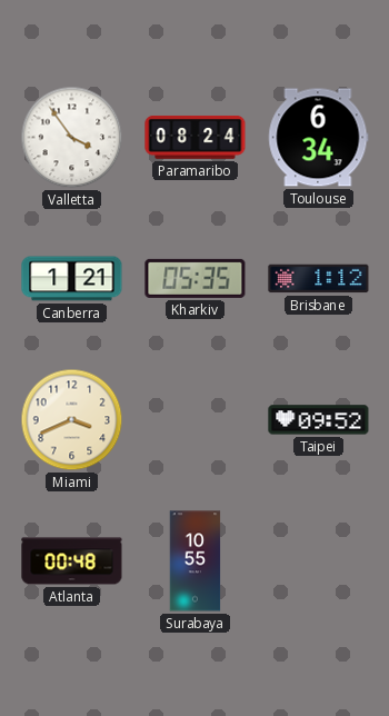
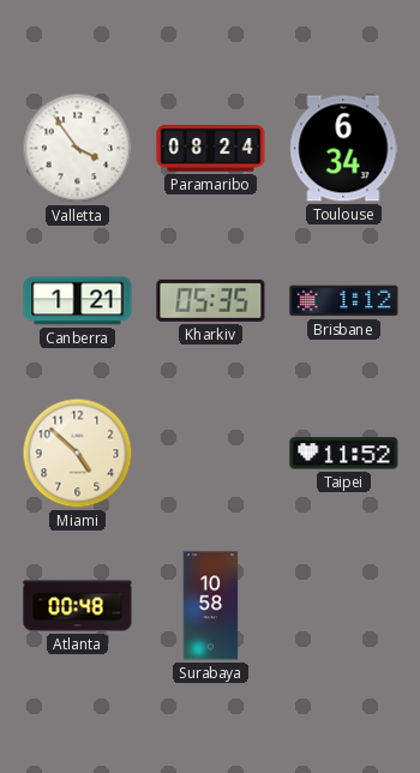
Miami: 3:41 -> 4:52
Taipei: 09:52 -> 11:52
Surabaya: 10:55 -> 10:58
